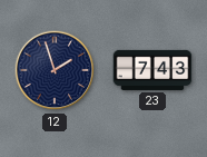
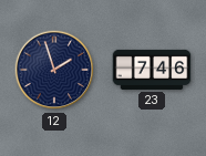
23: 7:43 -> 7:46
